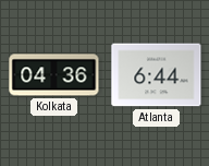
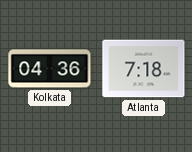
Atlanta: 6:44 -> 7:18
